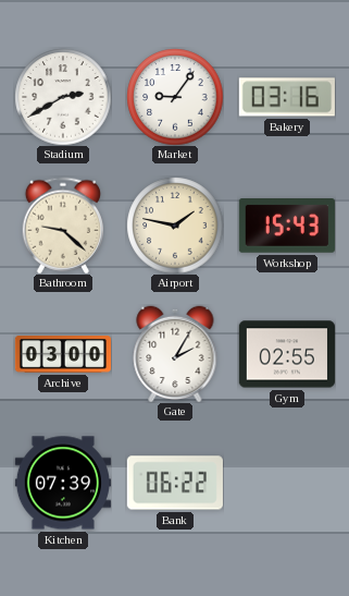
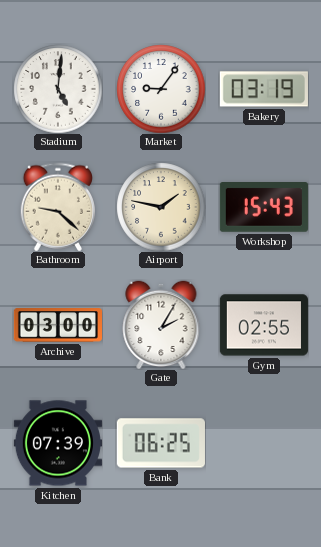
Stadium: 2:40 -> 5:01
Bakery: 03:16 -> 03:19
Bank: 06:22 -> 06:25
